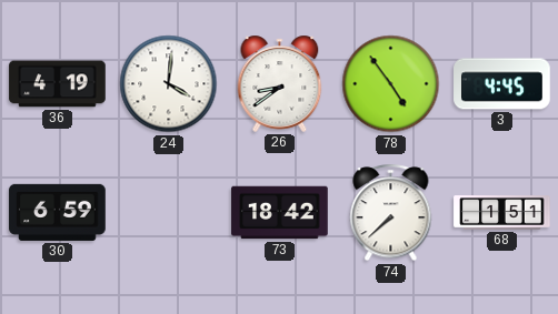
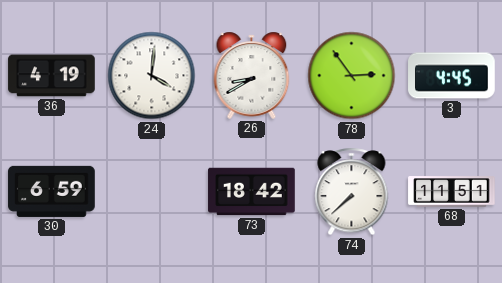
26: 8:39 -> 8:40
78: 4:54 -> 2:54
68: 1:51 -> 11:51
